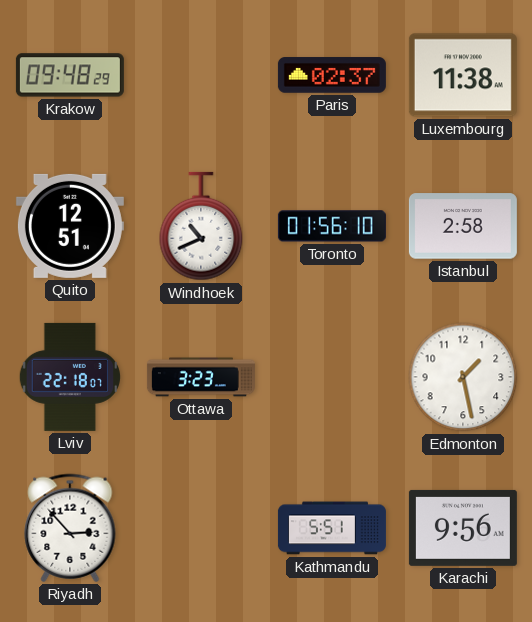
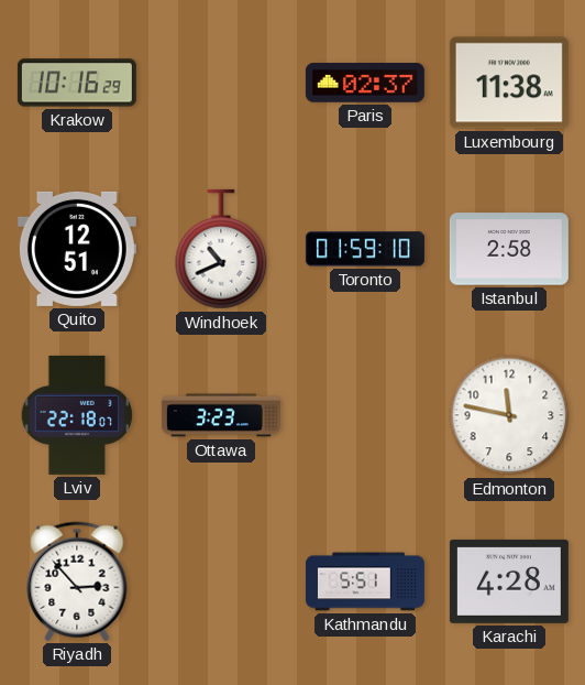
Krakow: 09:48 -> 10:16
Toronto: 01:56 -> 01:59
Edmonton: 1:28 -> 11:47
Karachi: 9:56 -> 4:28
